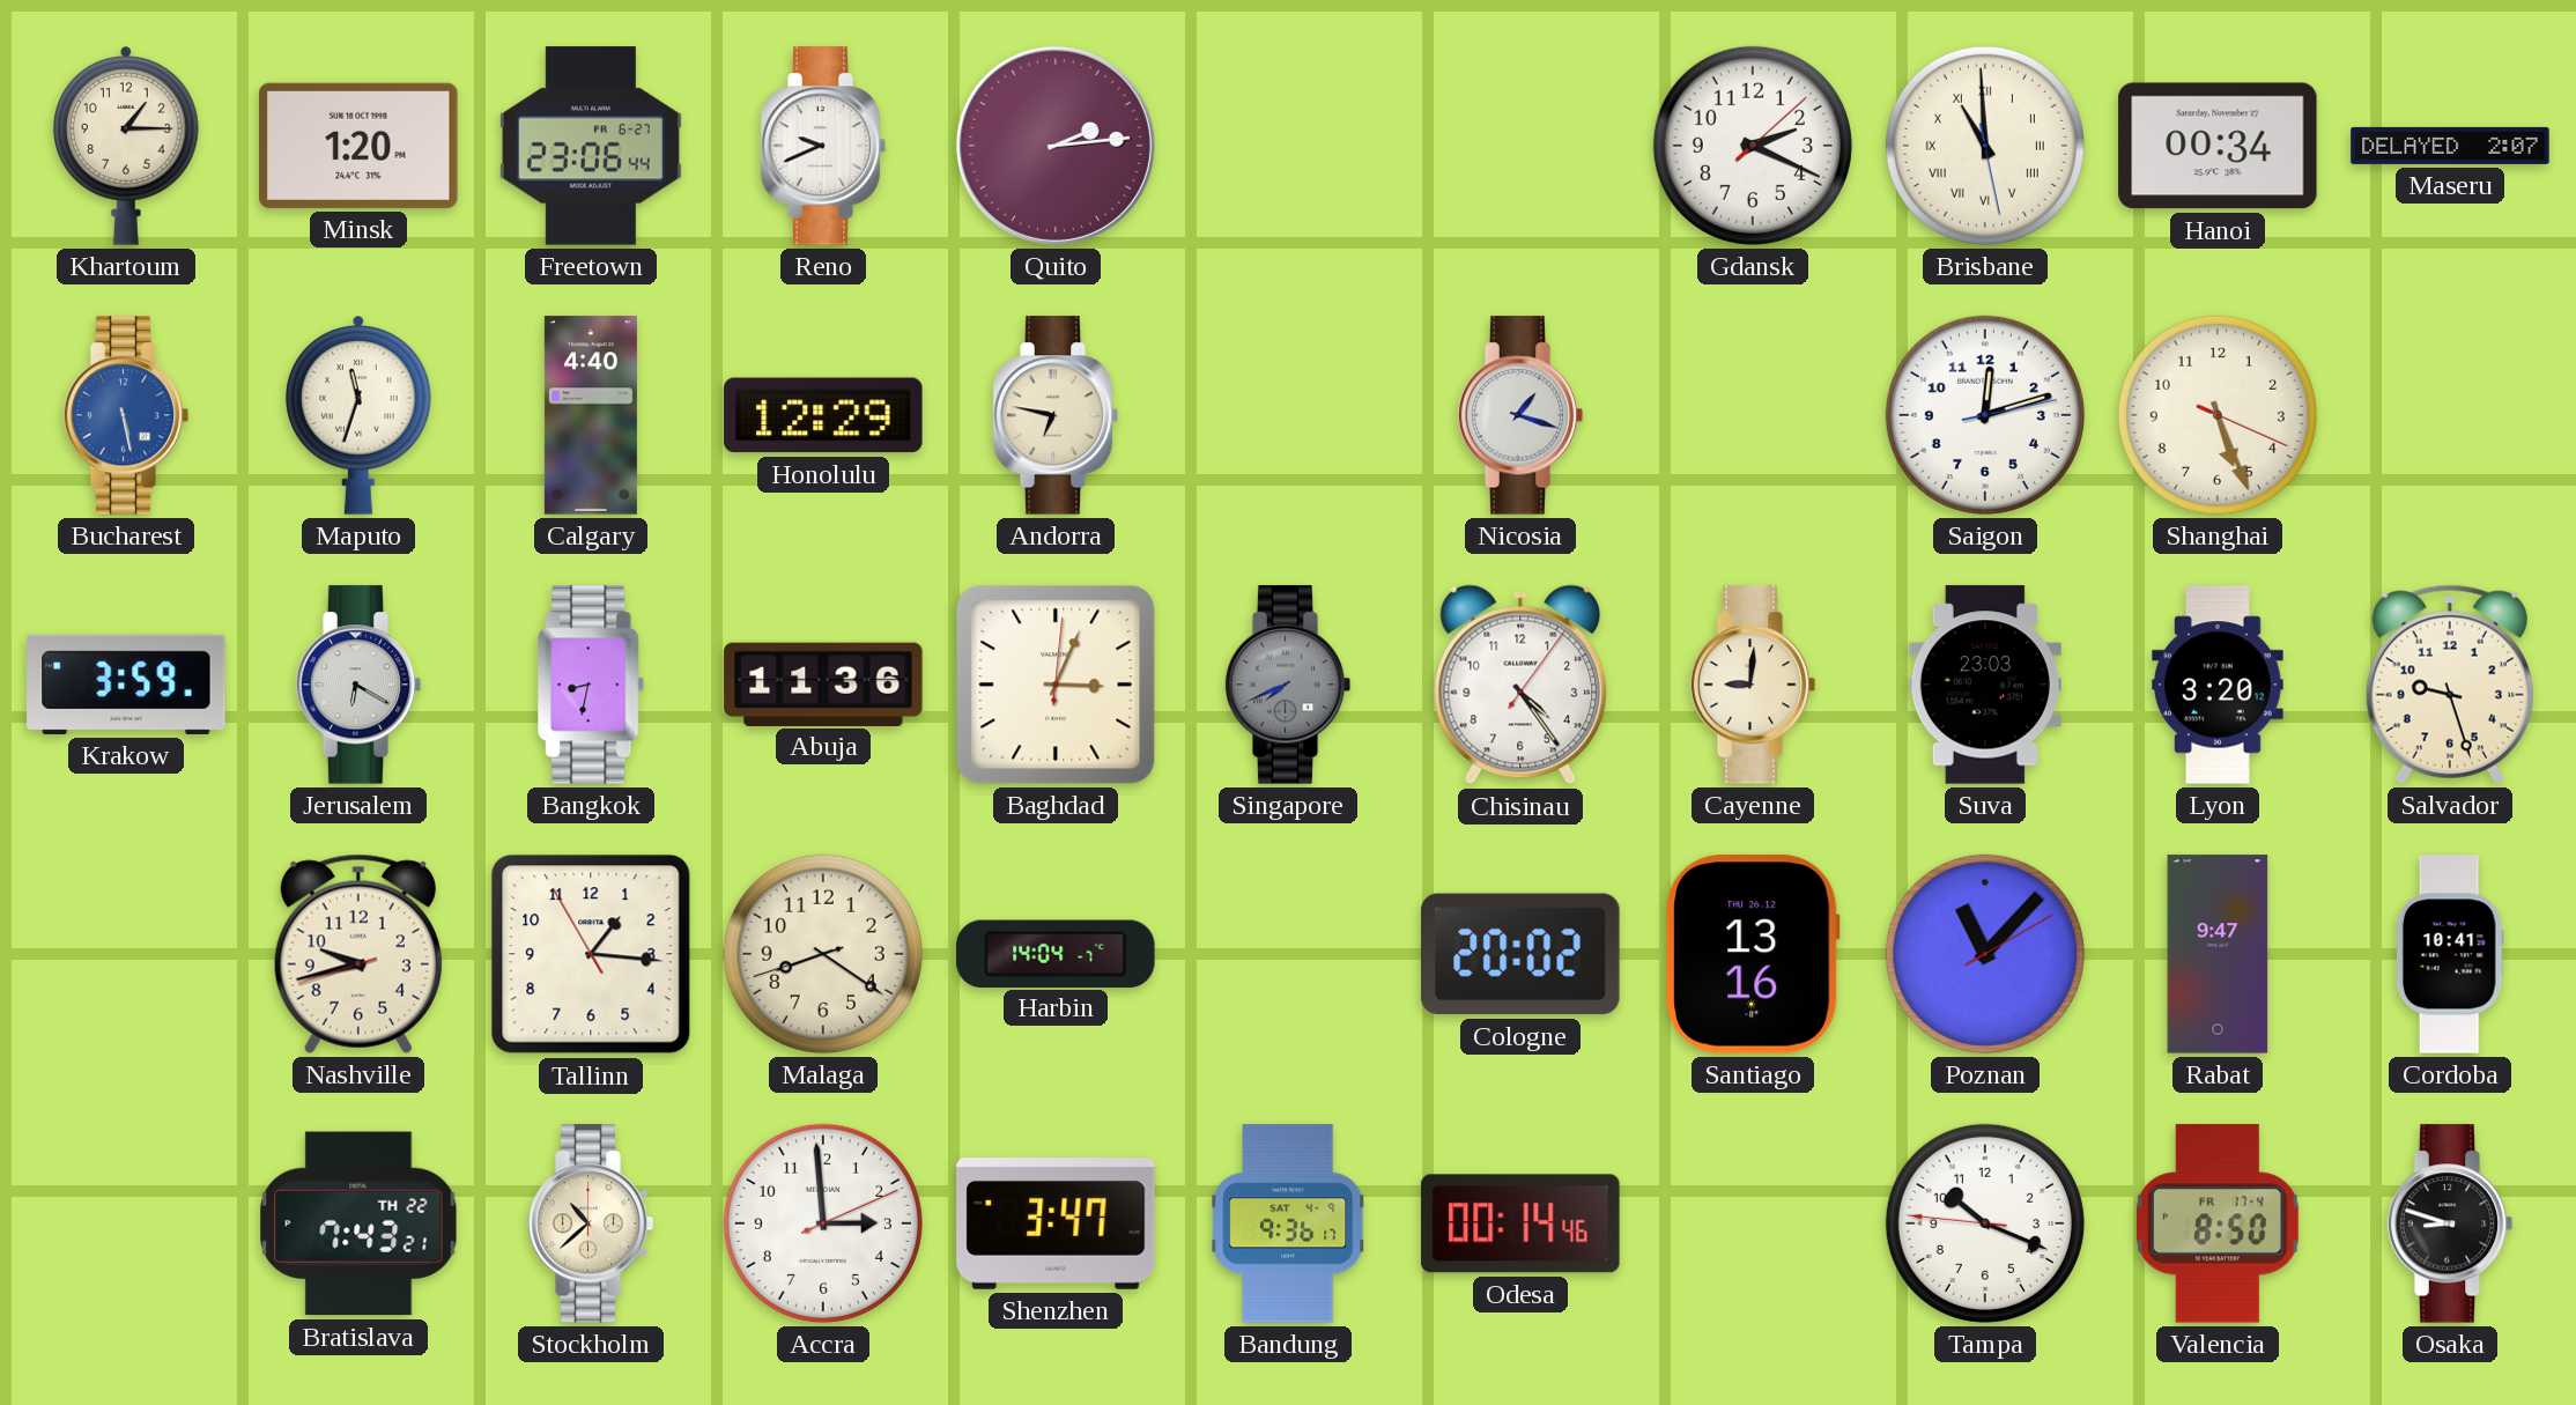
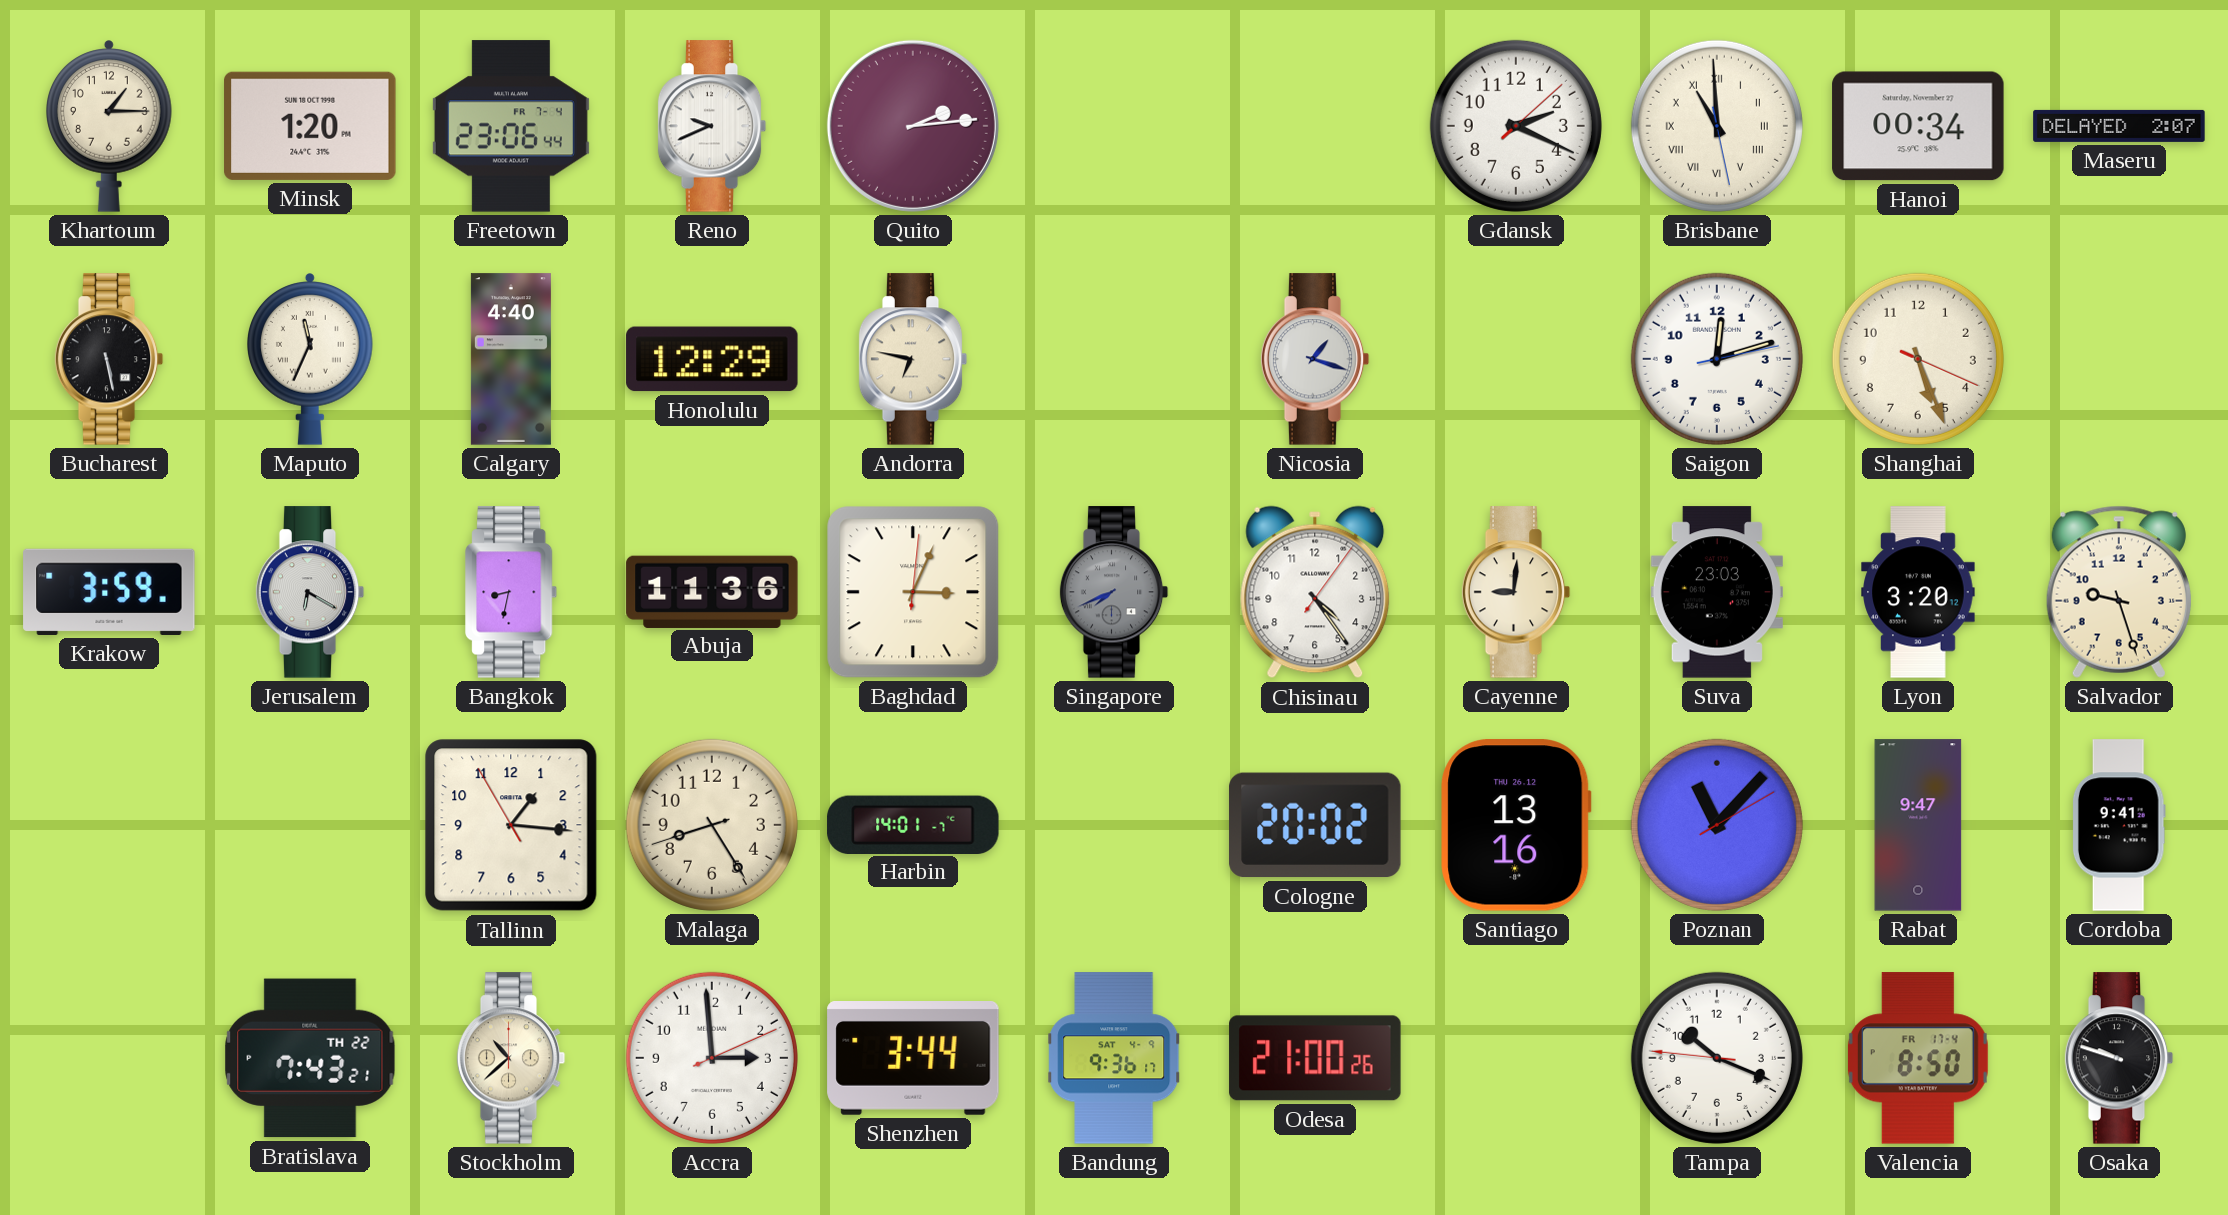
Freetown date: FR 6-27 -> FR 7-4
Bucharest dial: blue -> black
Maputo: 11:33 -> 11:34
Nashville: 9:42 -> none
Malaga: 8:20 -> 8:24
Harbin: 14:04 -> 14:01
Cordoba: 10:41 -> 9:41
Shenzhen: 3:47 -> 3:44
Odesa: 00:14 -> 21:00
Osaka: 8:48 -> 9:48
